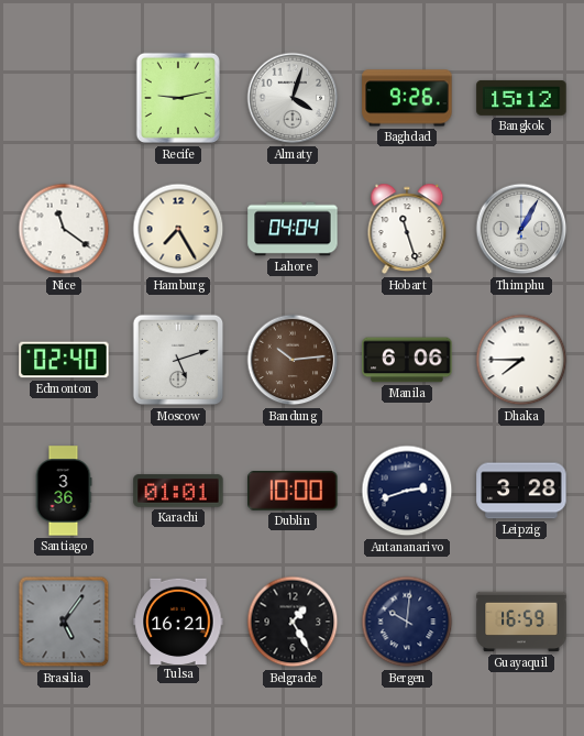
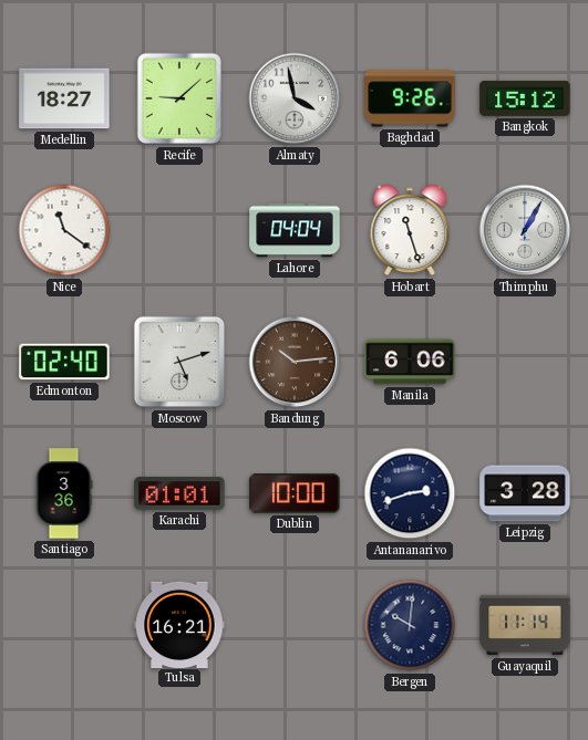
Medellin: none -> 18:27
Recife: 9:13 -> 9:08
Almaty: 4:03 -> 3:58
Hamburg: 7:25 -> none
Dhaka: 7:45 -> none
Brasilia: 5:06 -> none
Belgrade: 1:25 -> none
Guayaquil: 16:59 -> 11:14
